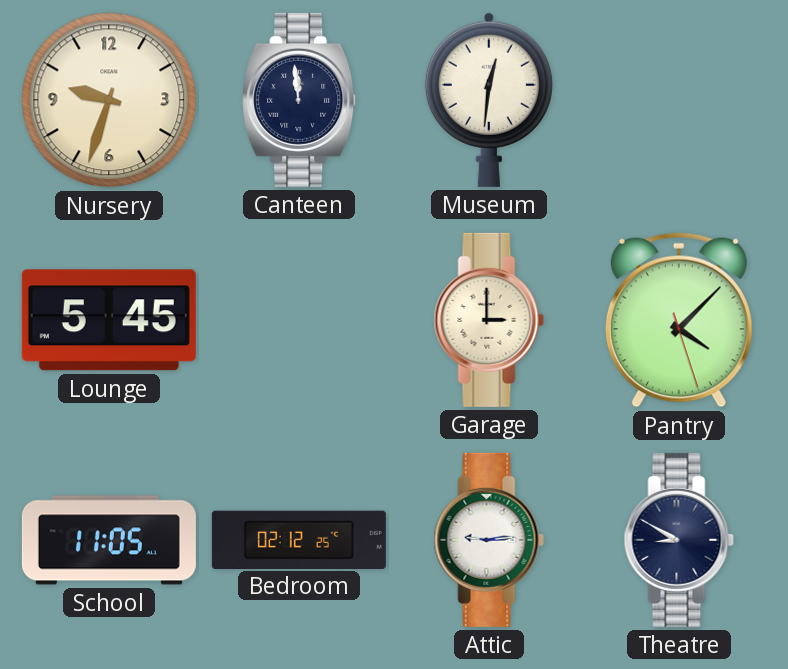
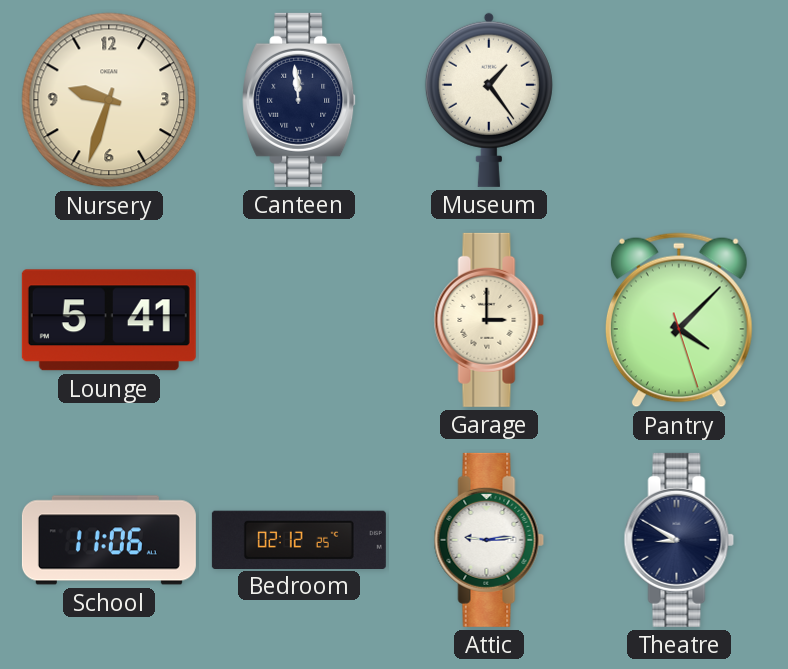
Museum: 12:31 -> 1:24
Lounge: 5:45 -> 5:41
School: 11:05 -> 11:06
